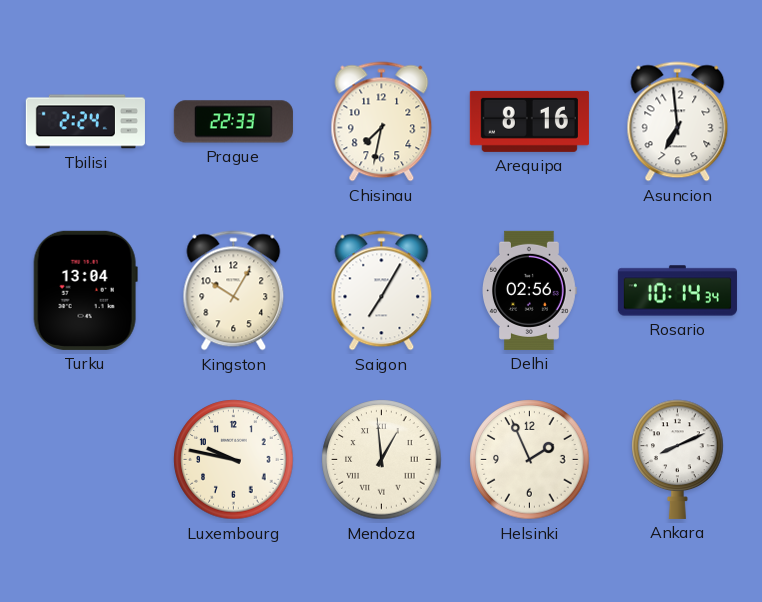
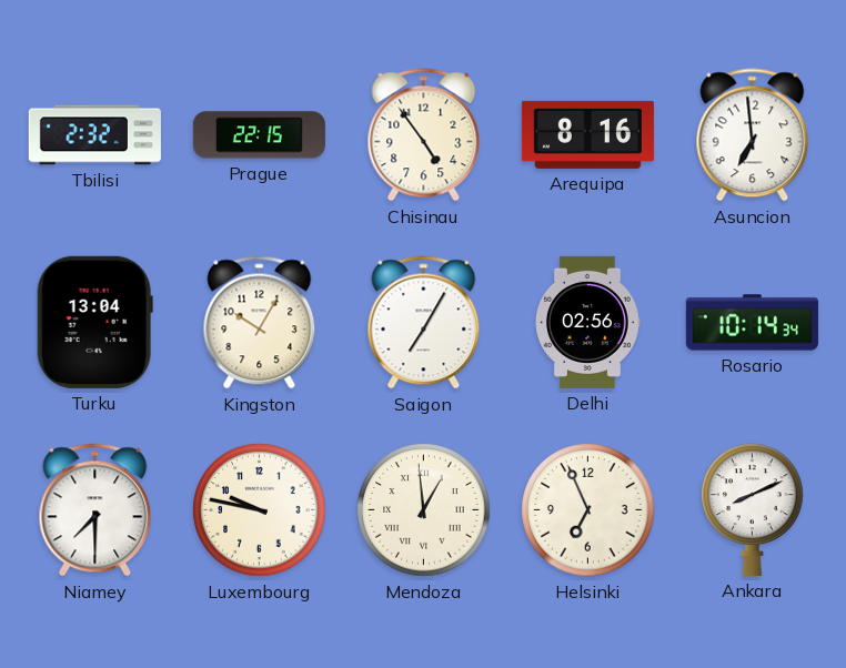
Tbilisi: 2:24 -> 2:32
Prague: 22:33 -> 22:15
Chisinau: 7:32 -> 4:54
Niamey: none -> 7:30
Helsinki: 1:56 -> 6:56
